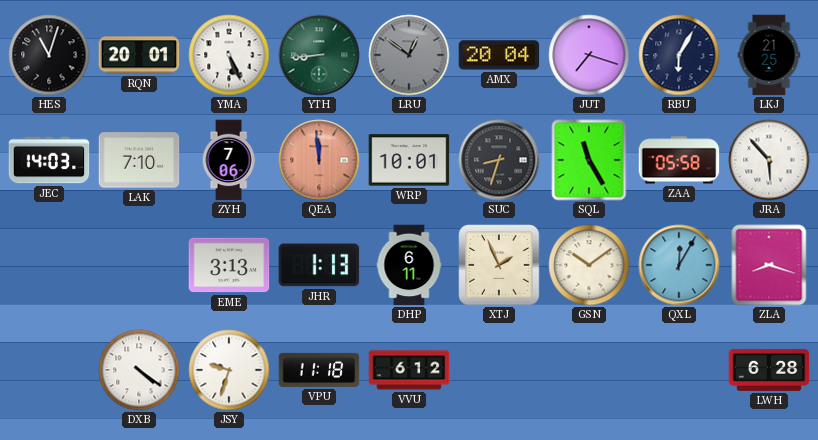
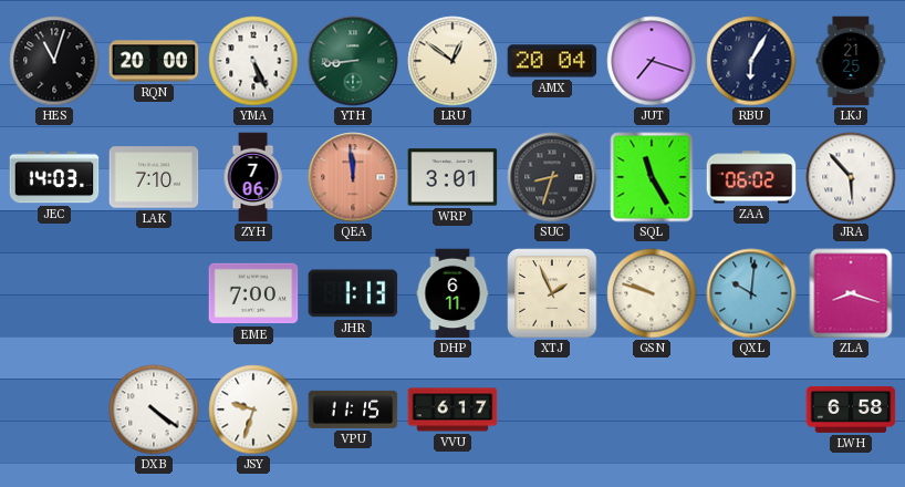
RQN: 20:01 -> 20:00
LRU dial: grey -> cream
WRP: 10:01 -> 3:01
ZAA: 05:58 -> 06:02
EME: 3:13 -> 7:00
GSN: 10:09 -> 9:48
QXL: 12:05 -> 10:01
VPU: 11:18 -> 11:15
VVU: 6:12 -> 6:17
LWH: 6:28 -> 6:58
